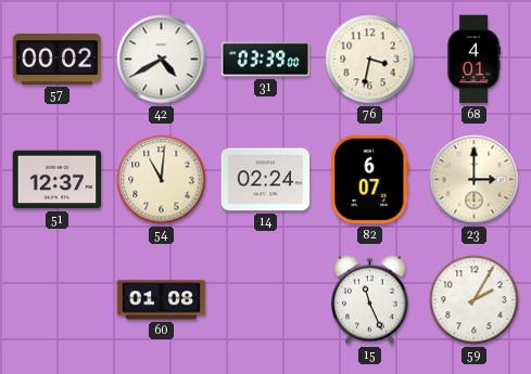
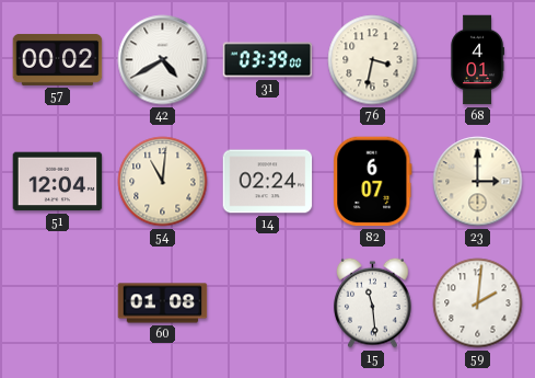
51: 12:37 -> 12:04
15: 11:26 -> 11:29
59: 2:05 -> 2:01
